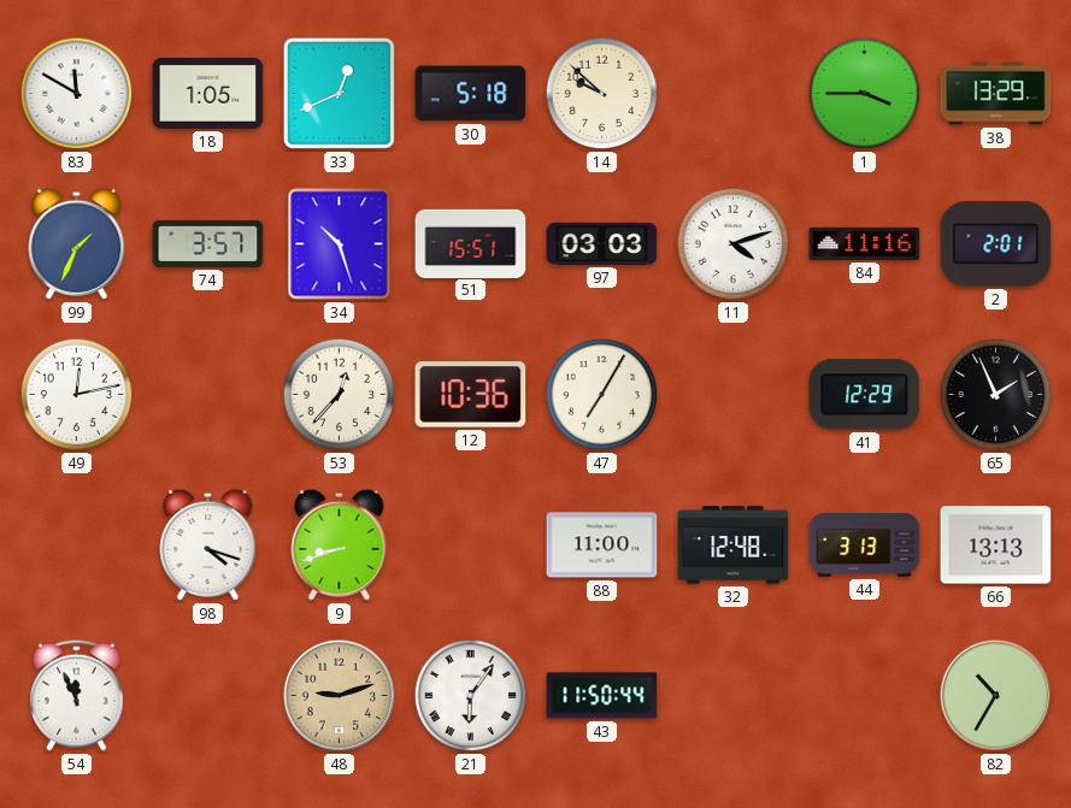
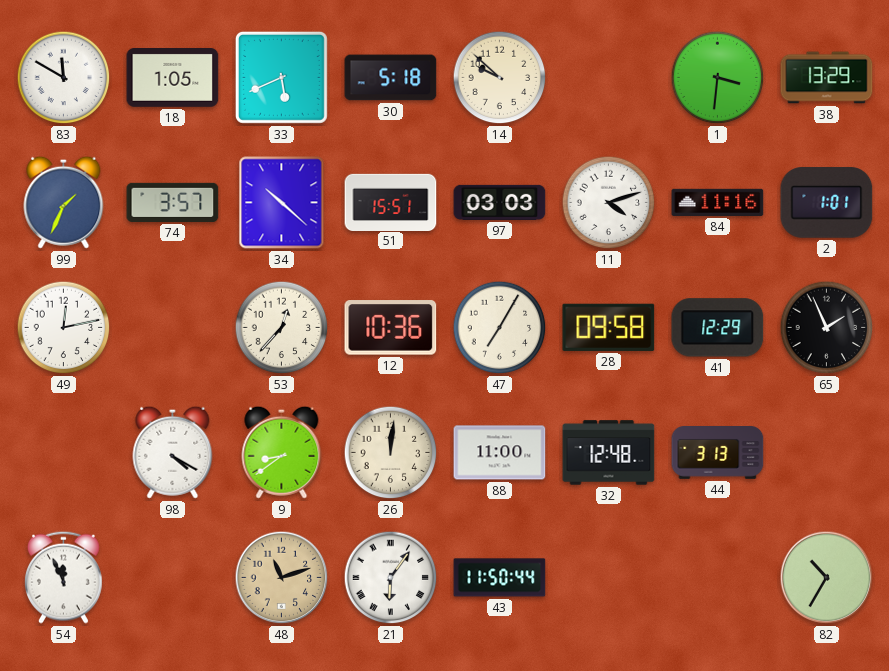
33: 12:41 -> 5:41
1: 3:45 -> 3:31
34: 10:27 -> 10:22
2: 2:01 -> 1:01
28: none -> 09:58
98: 4:18 -> 4:20
9: 8:42 -> 8:39
26: none -> 12:01
66: 13:13 -> none
48: 9:12 -> 11:12
